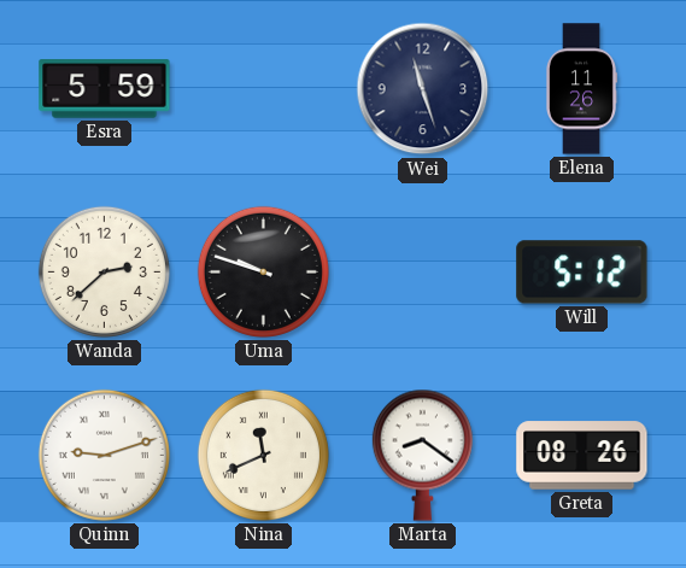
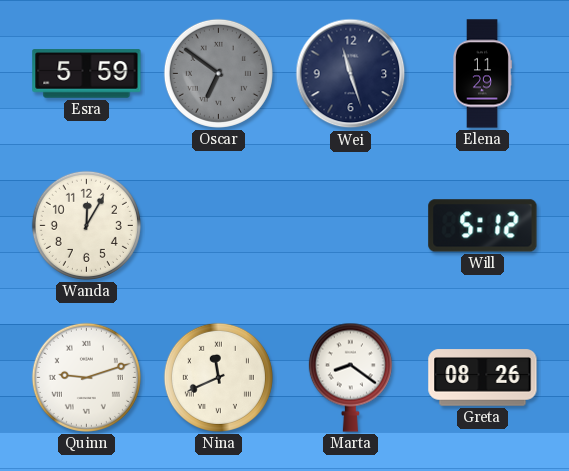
Oscar: none -> 6:51
Elena: 11:26 -> 11:29
Wanda: 2:38 -> 12:05
Uma: 9:48 -> none
